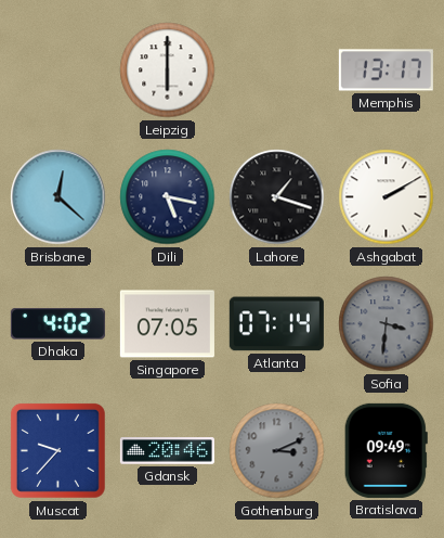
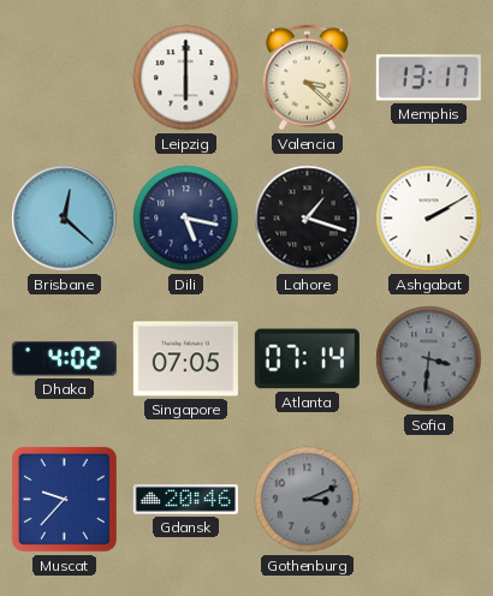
Valencia: none -> 3:22
Bratislava: 09:49 -> none
